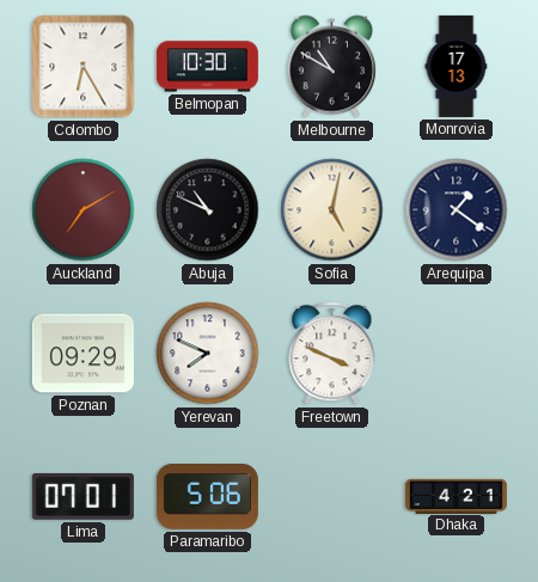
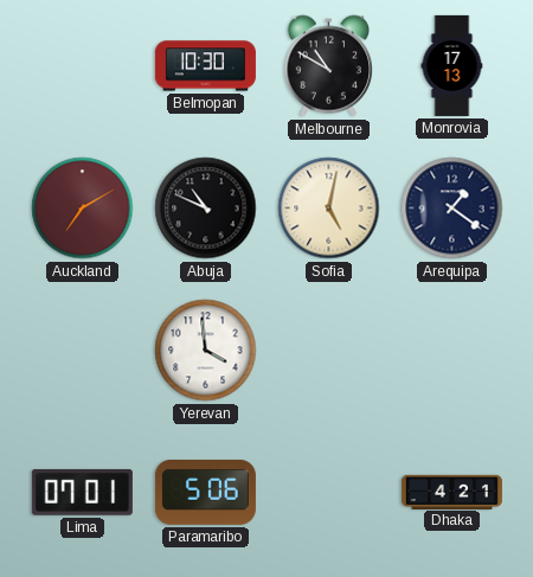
Colombo: 6:25 -> none
Poznan: 09:29 -> none
Yerevan: 7:49 -> 3:59
Freetown: 3:49 -> none
